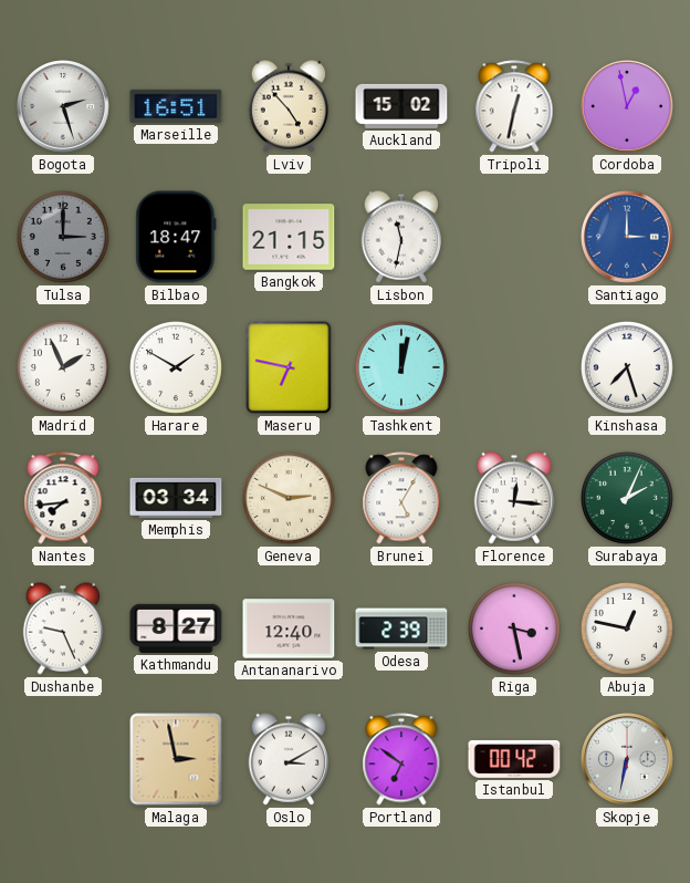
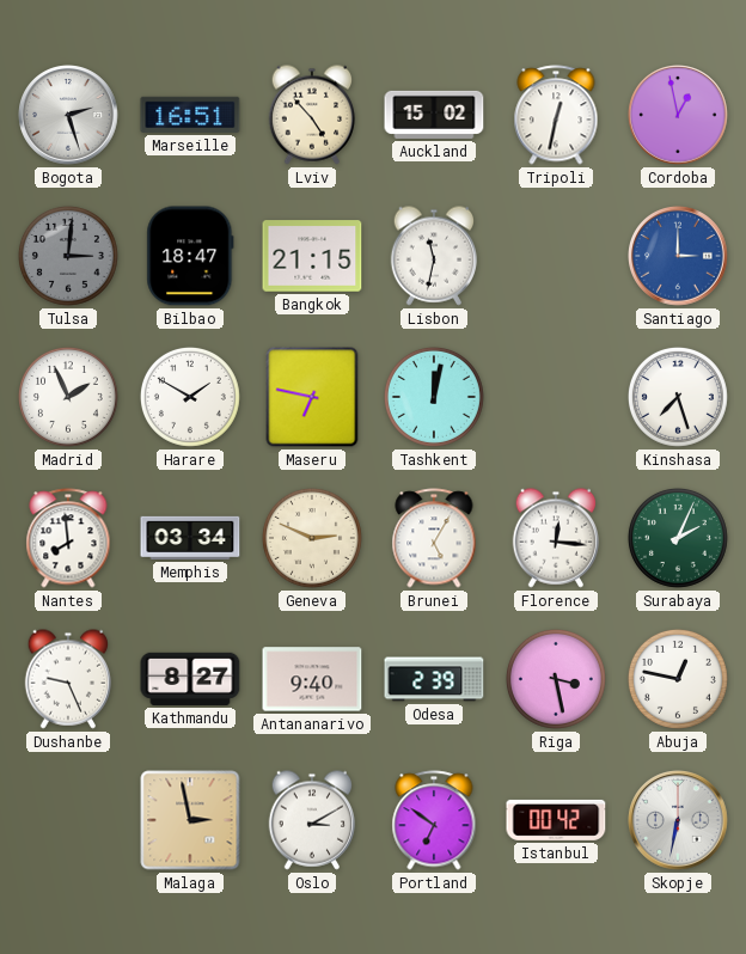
Tulsa: 3:00 -> 3:01
Nantes: 7:44 -> 7:59
Antananarivo: 12:40 -> 9:40
